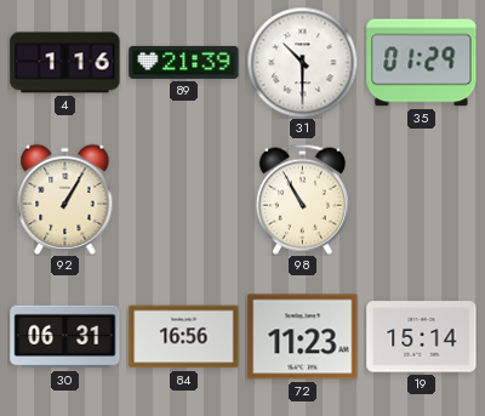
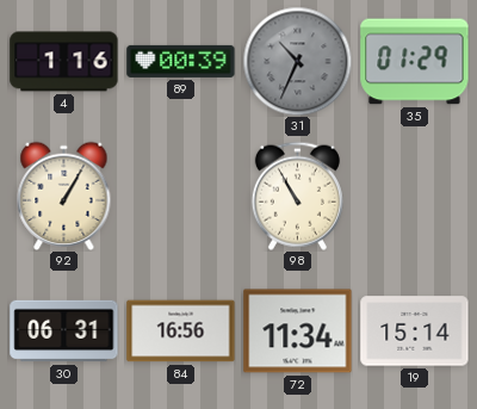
89: 21:39 -> 00:39
31: 10:30 -> 10:34
31 dial: white -> grey
72: 11:23 -> 11:34
